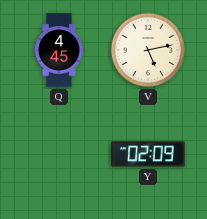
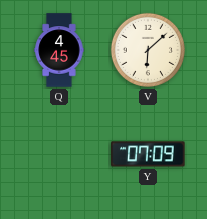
V: 5:13 -> 6:08
Y: 02:09 -> 07:09
